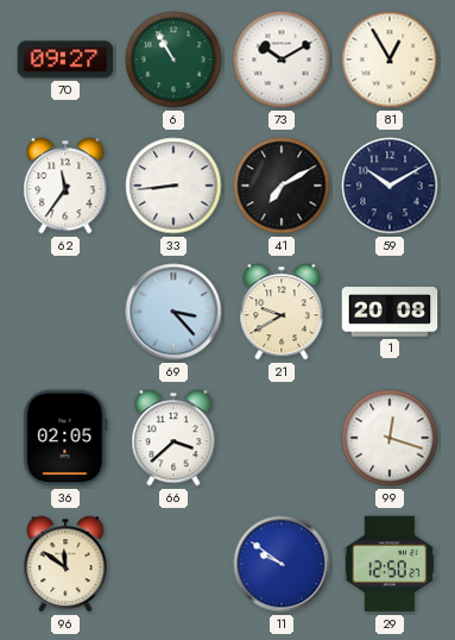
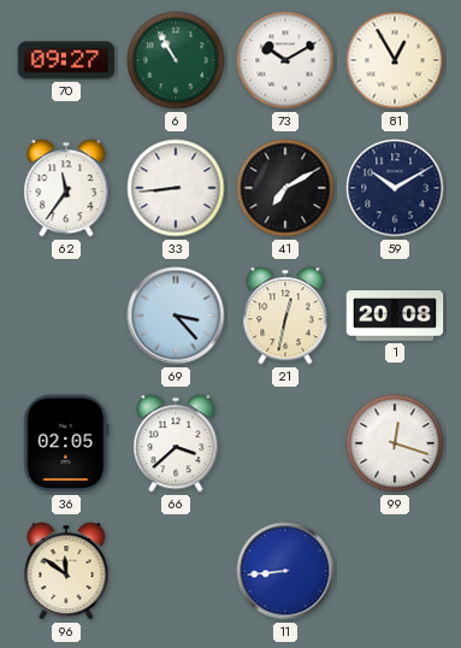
21: 9:40 -> 12:32
11: 9:51 -> 8:44
29: 12:50 -> none
